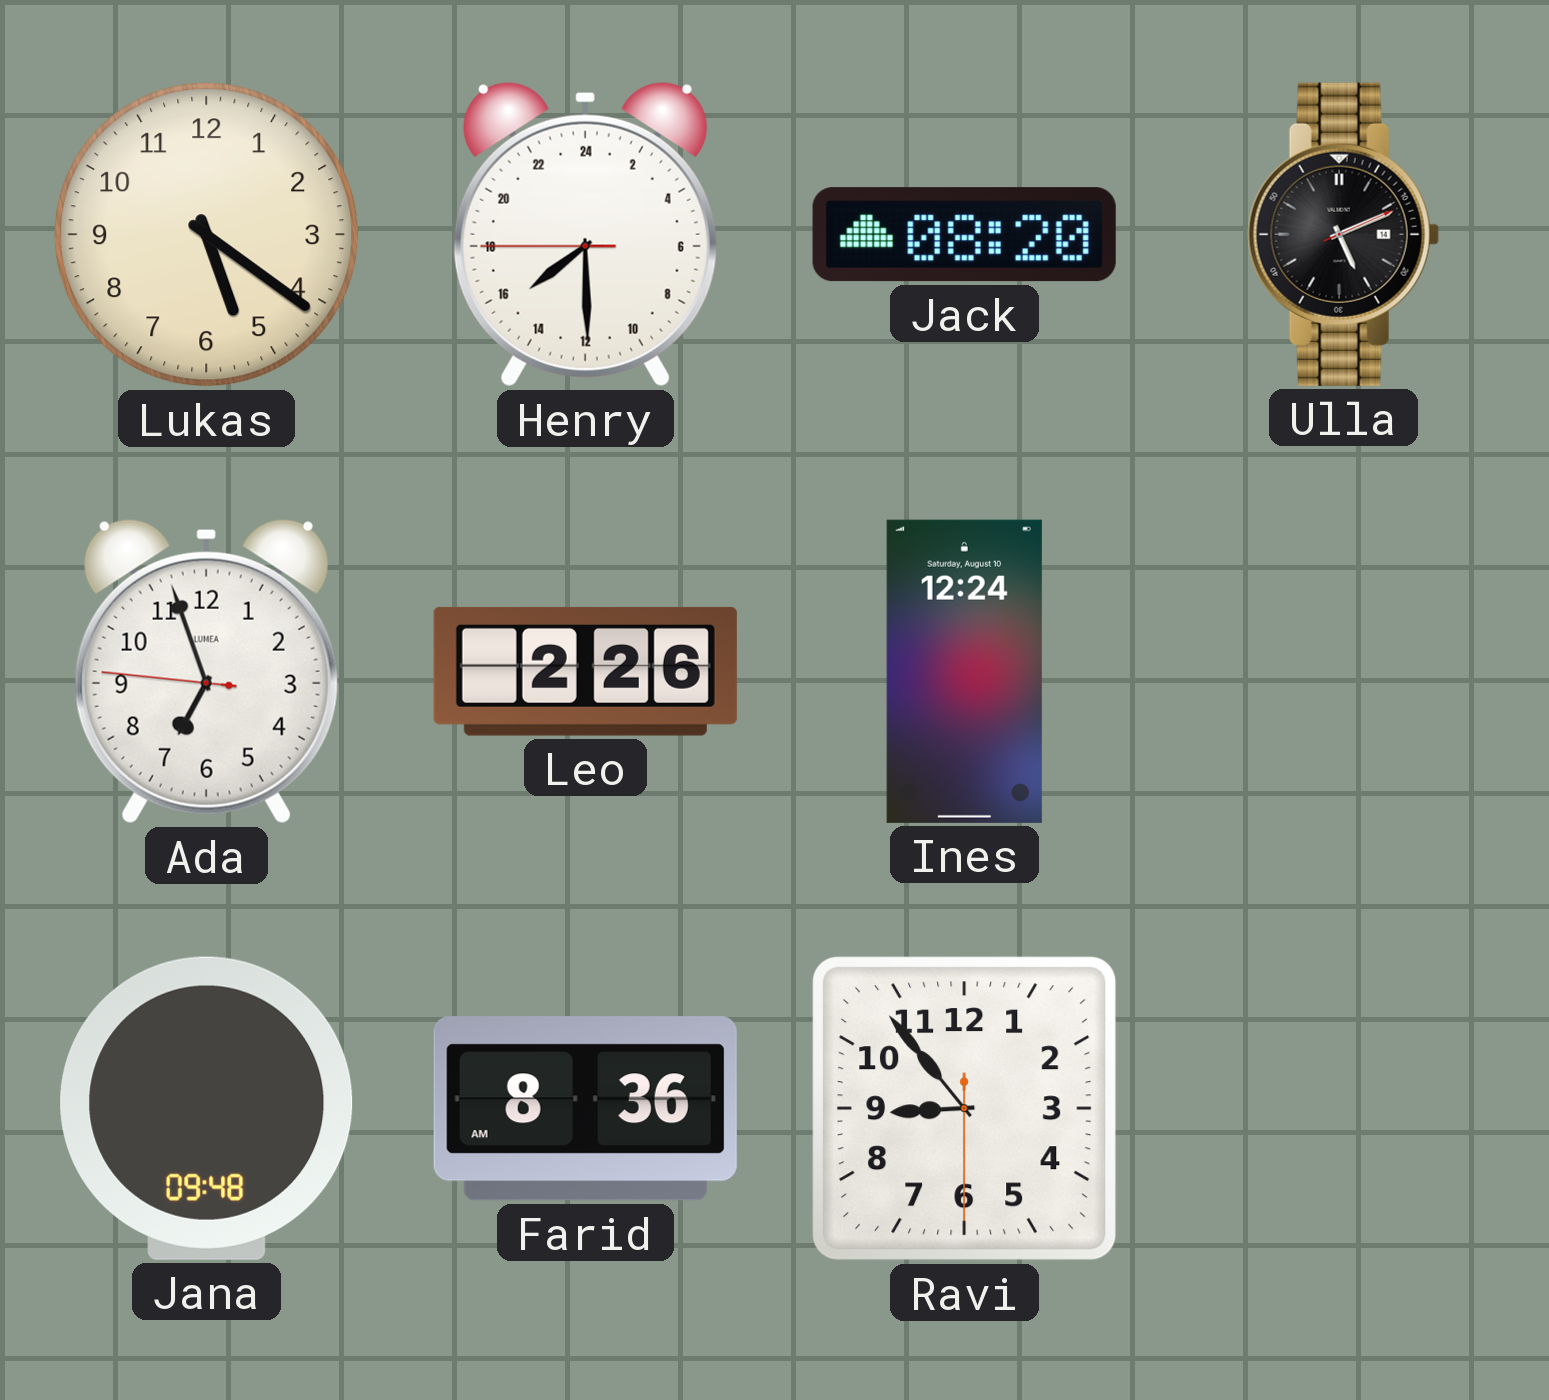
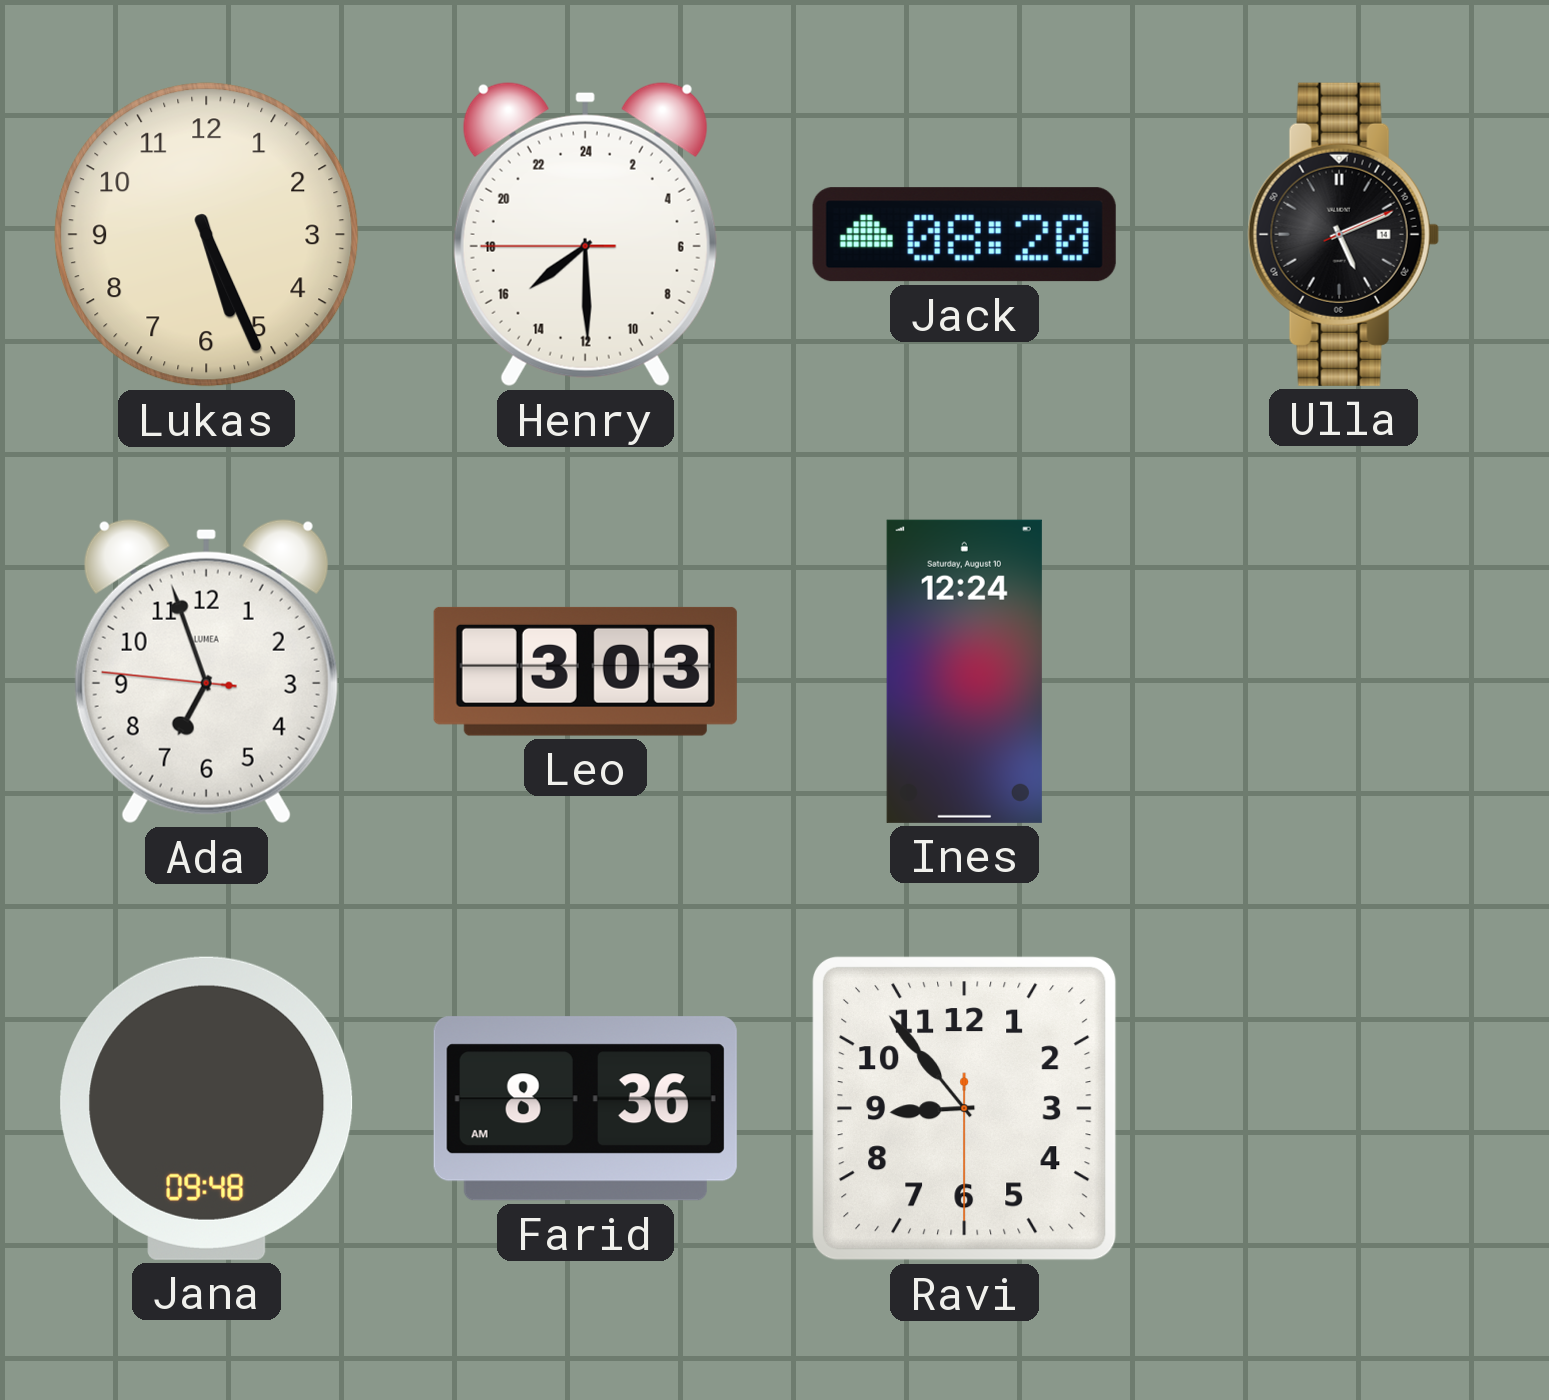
Lukas: 5:21 -> 5:26
Leo: 2:26 -> 3:03
